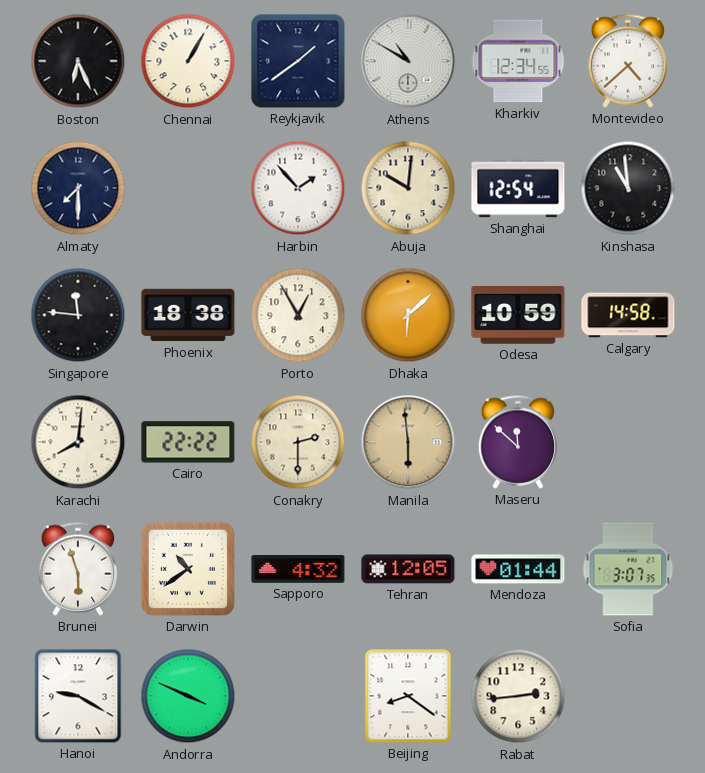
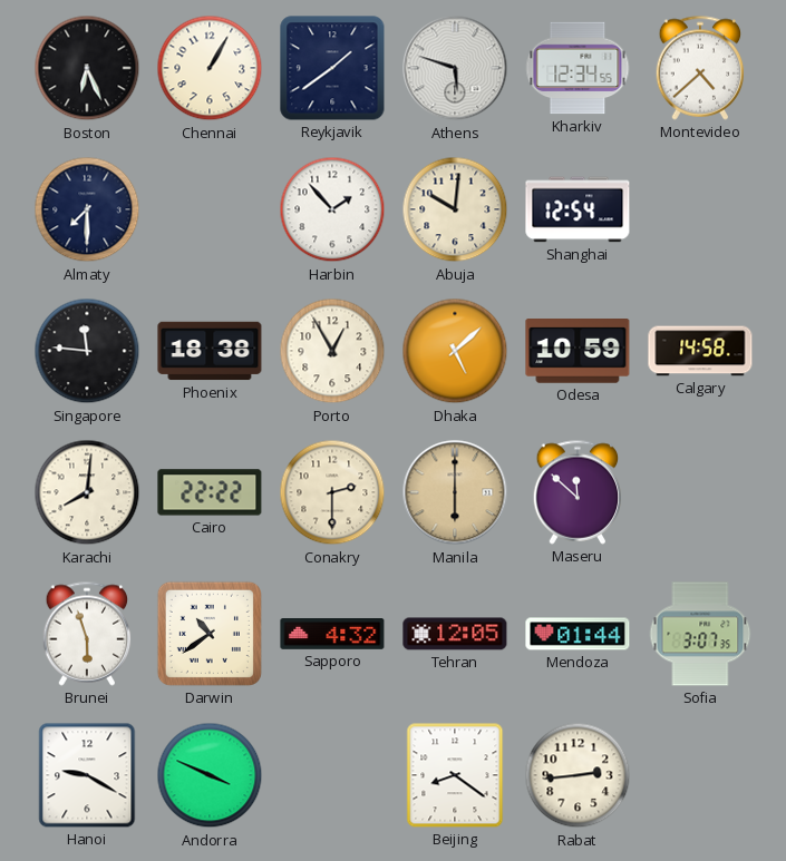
Athens: 10:50 -> 5:48
Kinshasa: 10:59 -> none
Dhaka: 6:08 -> 5:08
Manila: 5:59 -> 6:00
